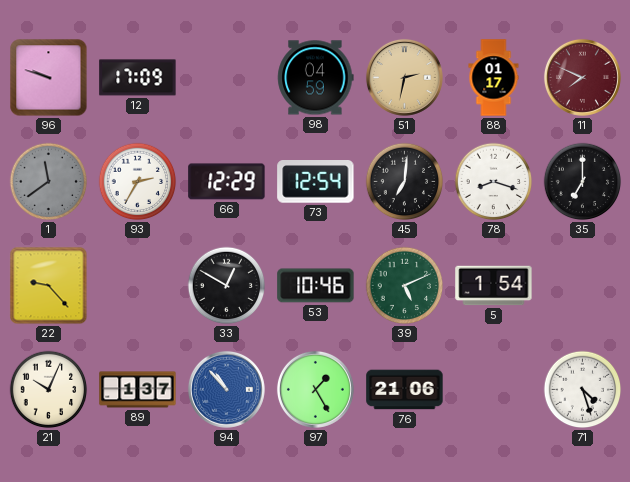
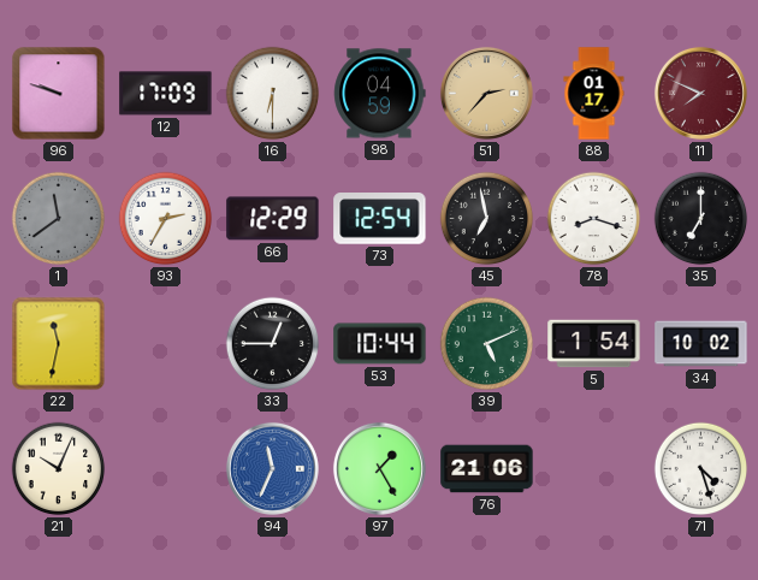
16: none -> 6:30
51: 2:32 -> 2:37
45: 7:01 -> 6:58
22: 9:23 -> 11:32
33: 12:50 -> 12:45
53: 10:46 -> 10:44
34: none -> 10:02
89: 1:37 -> none
94: 10:53 -> 11:34
